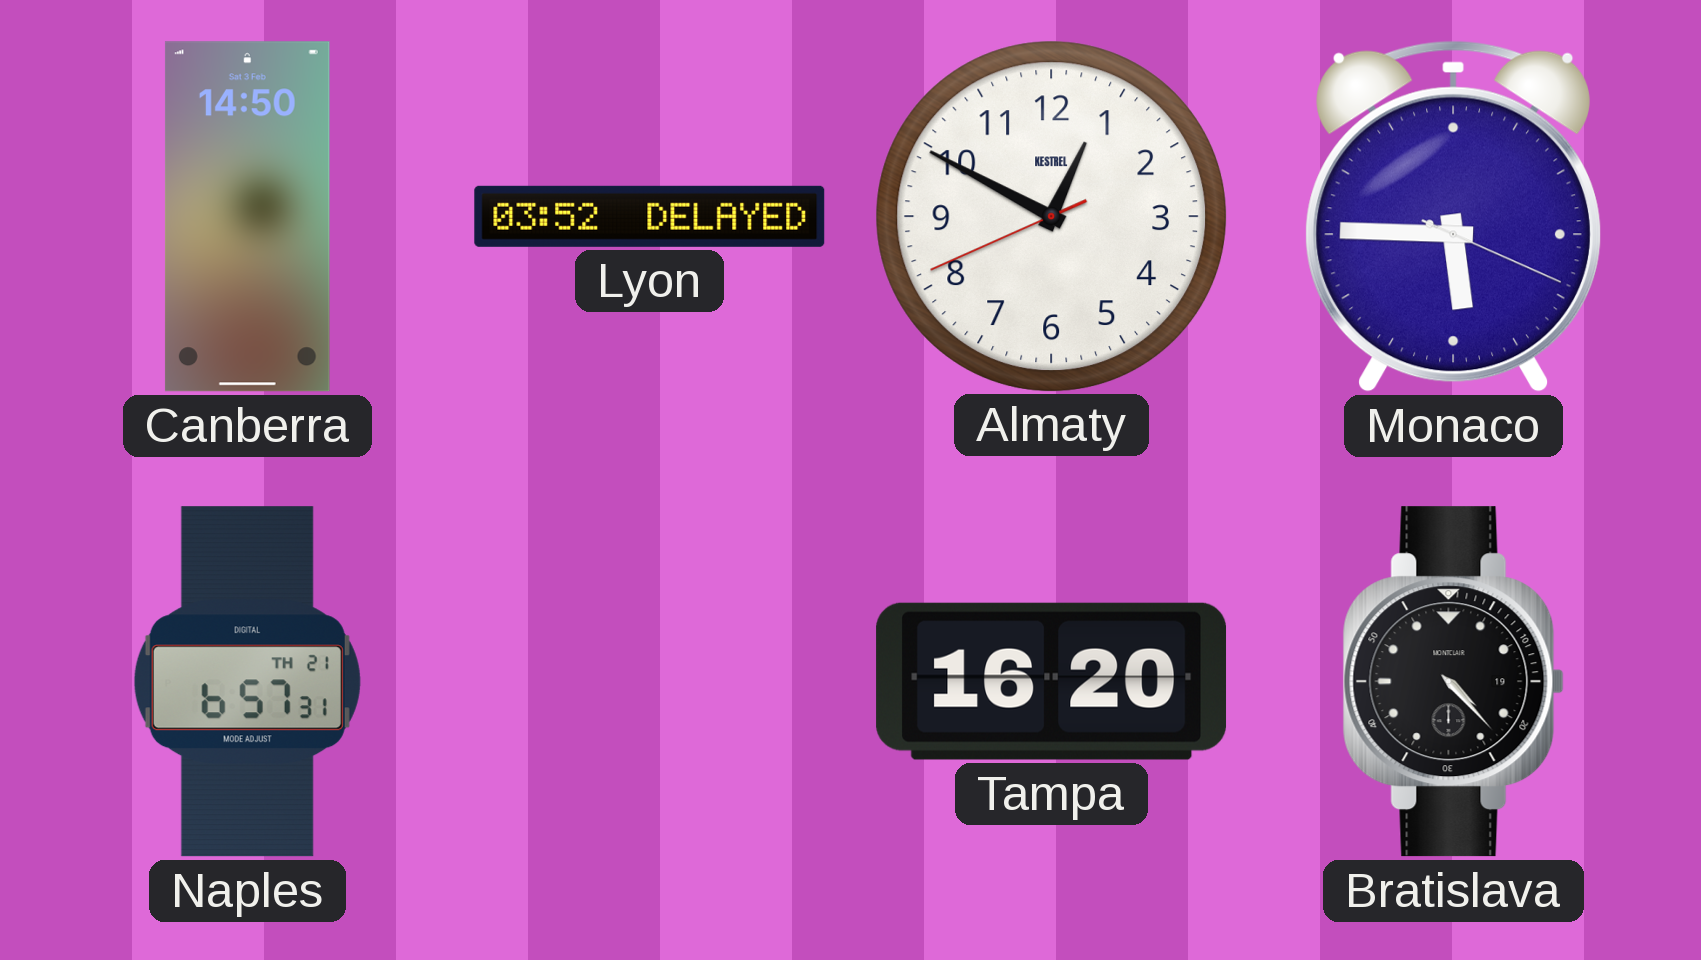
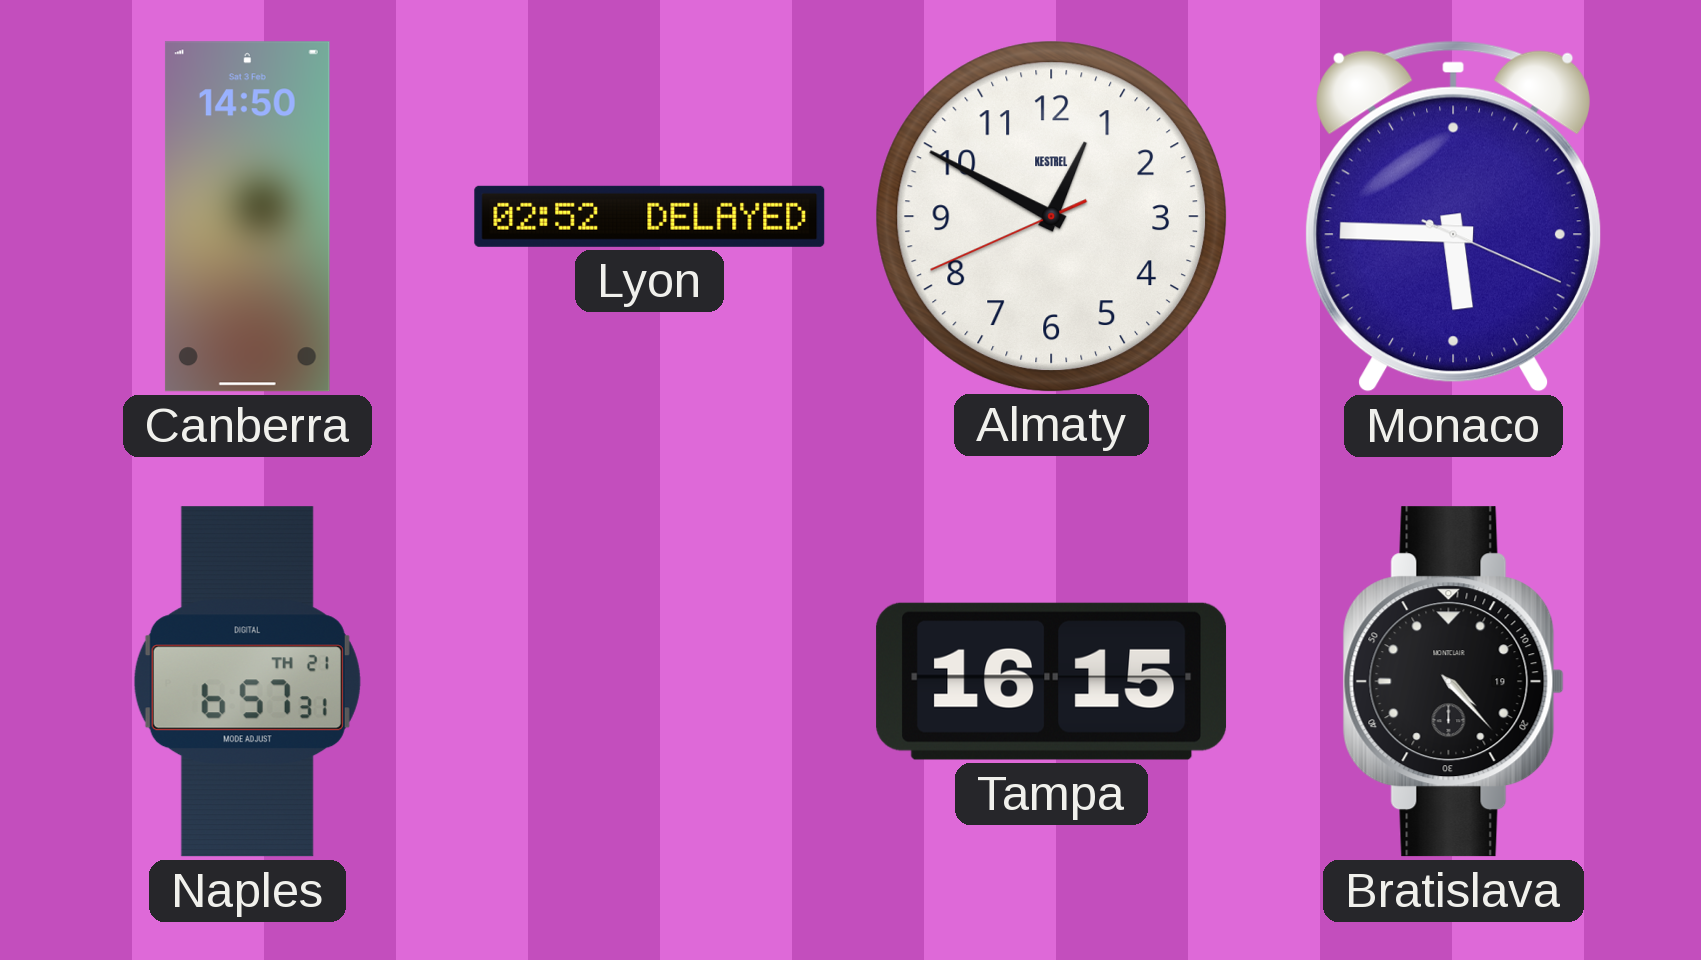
Lyon: 03:52 -> 02:52
Tampa: 16:20 -> 16:15
